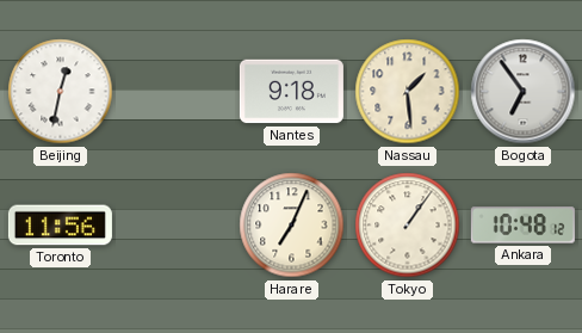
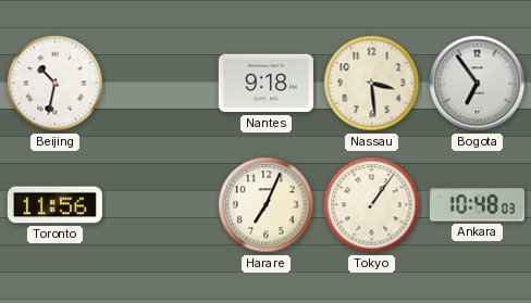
Beijing: 12:32 -> 10:32
Nassau: 1:29 -> 3:29
Ankara: 10:48:12 -> 10:48:03
